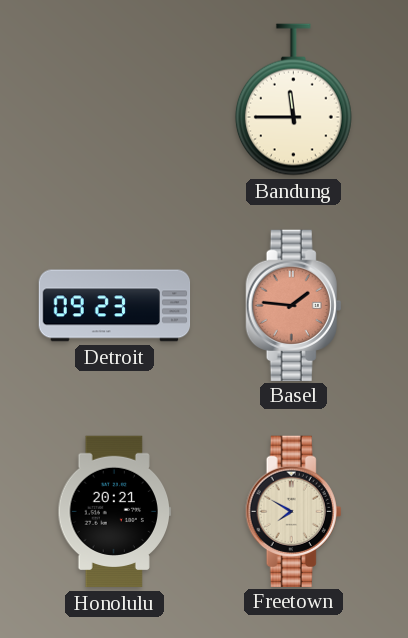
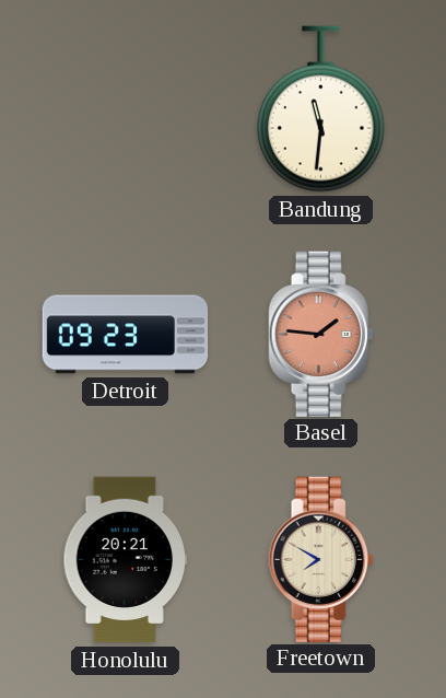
Bandung: 11:45 -> 11:31
